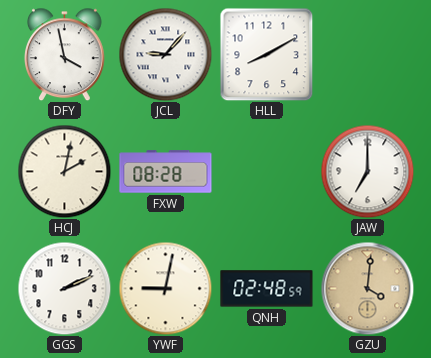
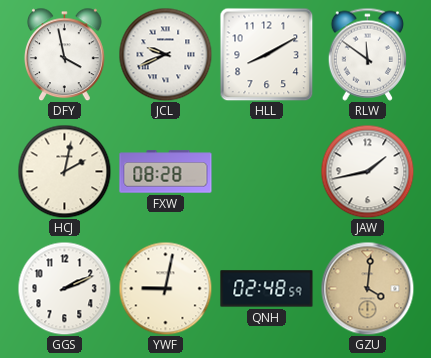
JCL: 9:07 -> 9:41
RLW: none -> 11:51
JAW: 7:00 -> 1:43
